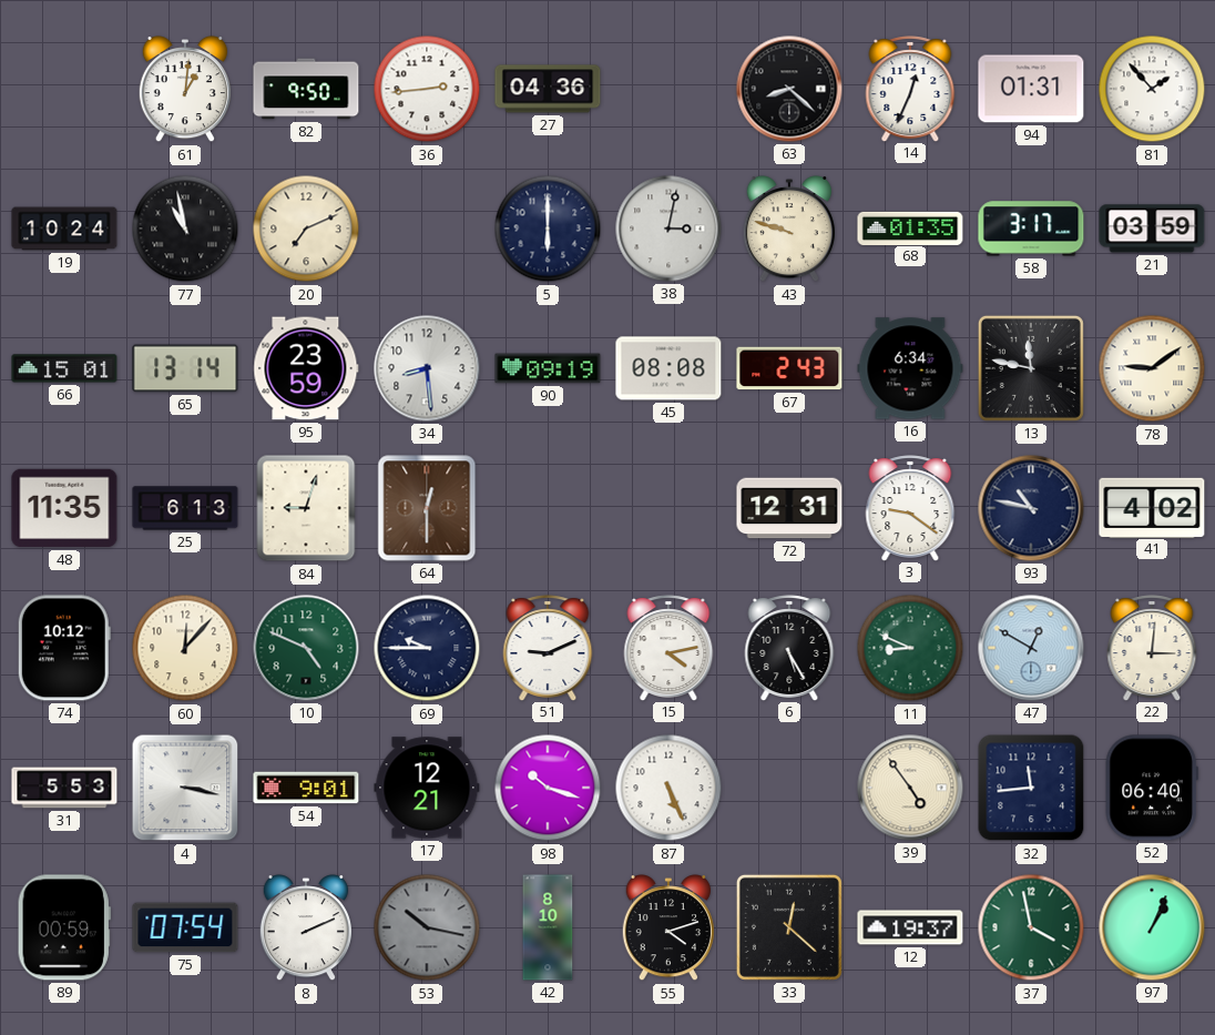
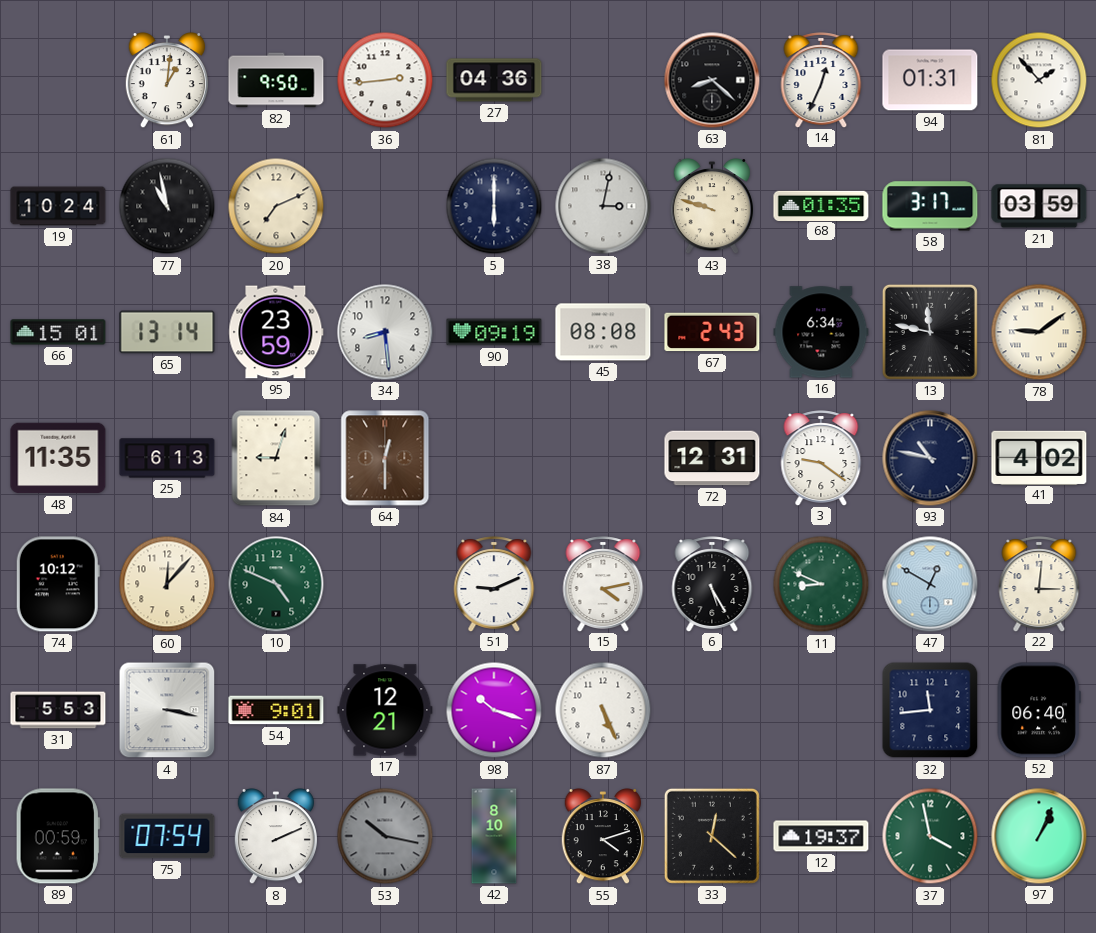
69: 9:45 -> none
39: 4:54 -> none
